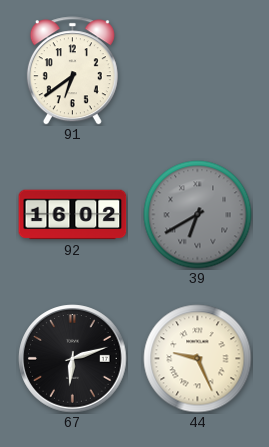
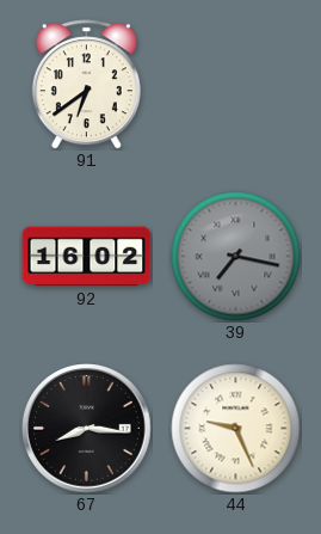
39: 6:40 -> 7:17
67: 6:12 -> 8:16
